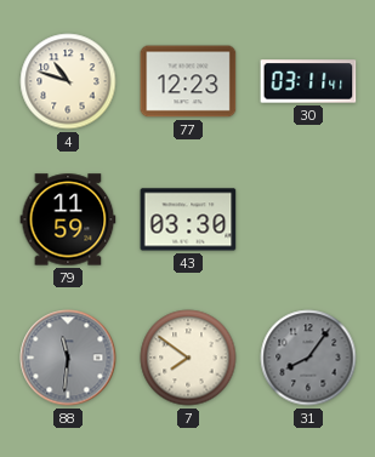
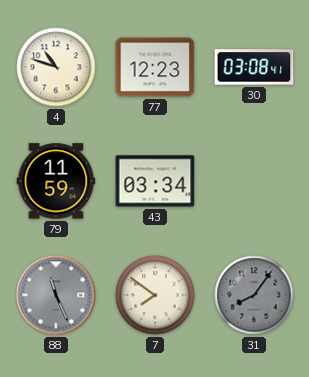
30: 03:11 -> 03:08
43: 03:30 -> 03:34
88: 11:31 -> 11:26
